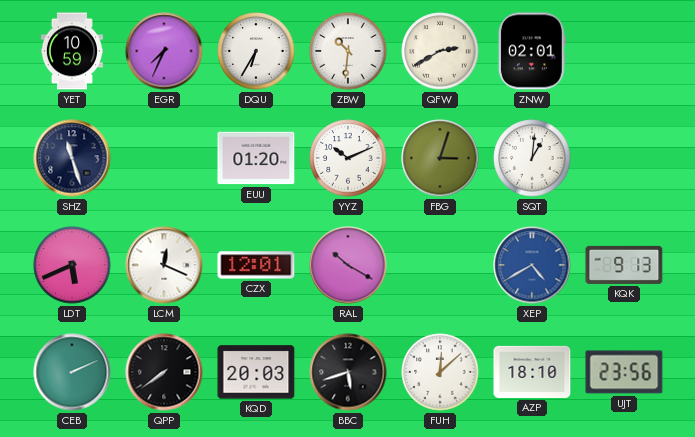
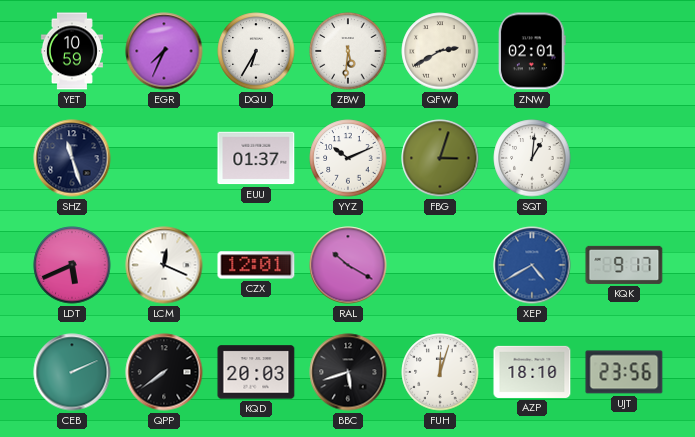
ZBW: 10:31 -> 5:31
EUU: 01:20 -> 01:37
KQK: 9:13 -> 9:17
FUH: 12:08 -> 12:03
